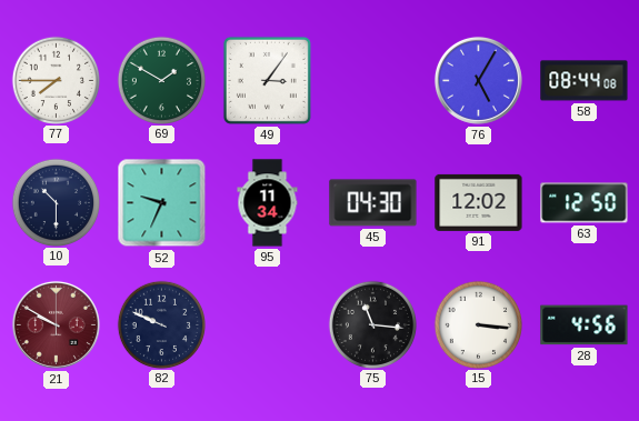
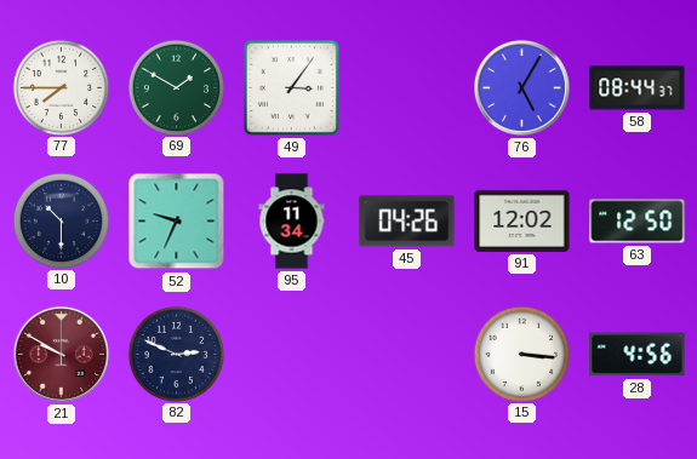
58: 08:44:08 -> 08:44:37
45: 04:30 -> 04:26
82: 9:49 -> 2:49
75: 11:16 -> none
